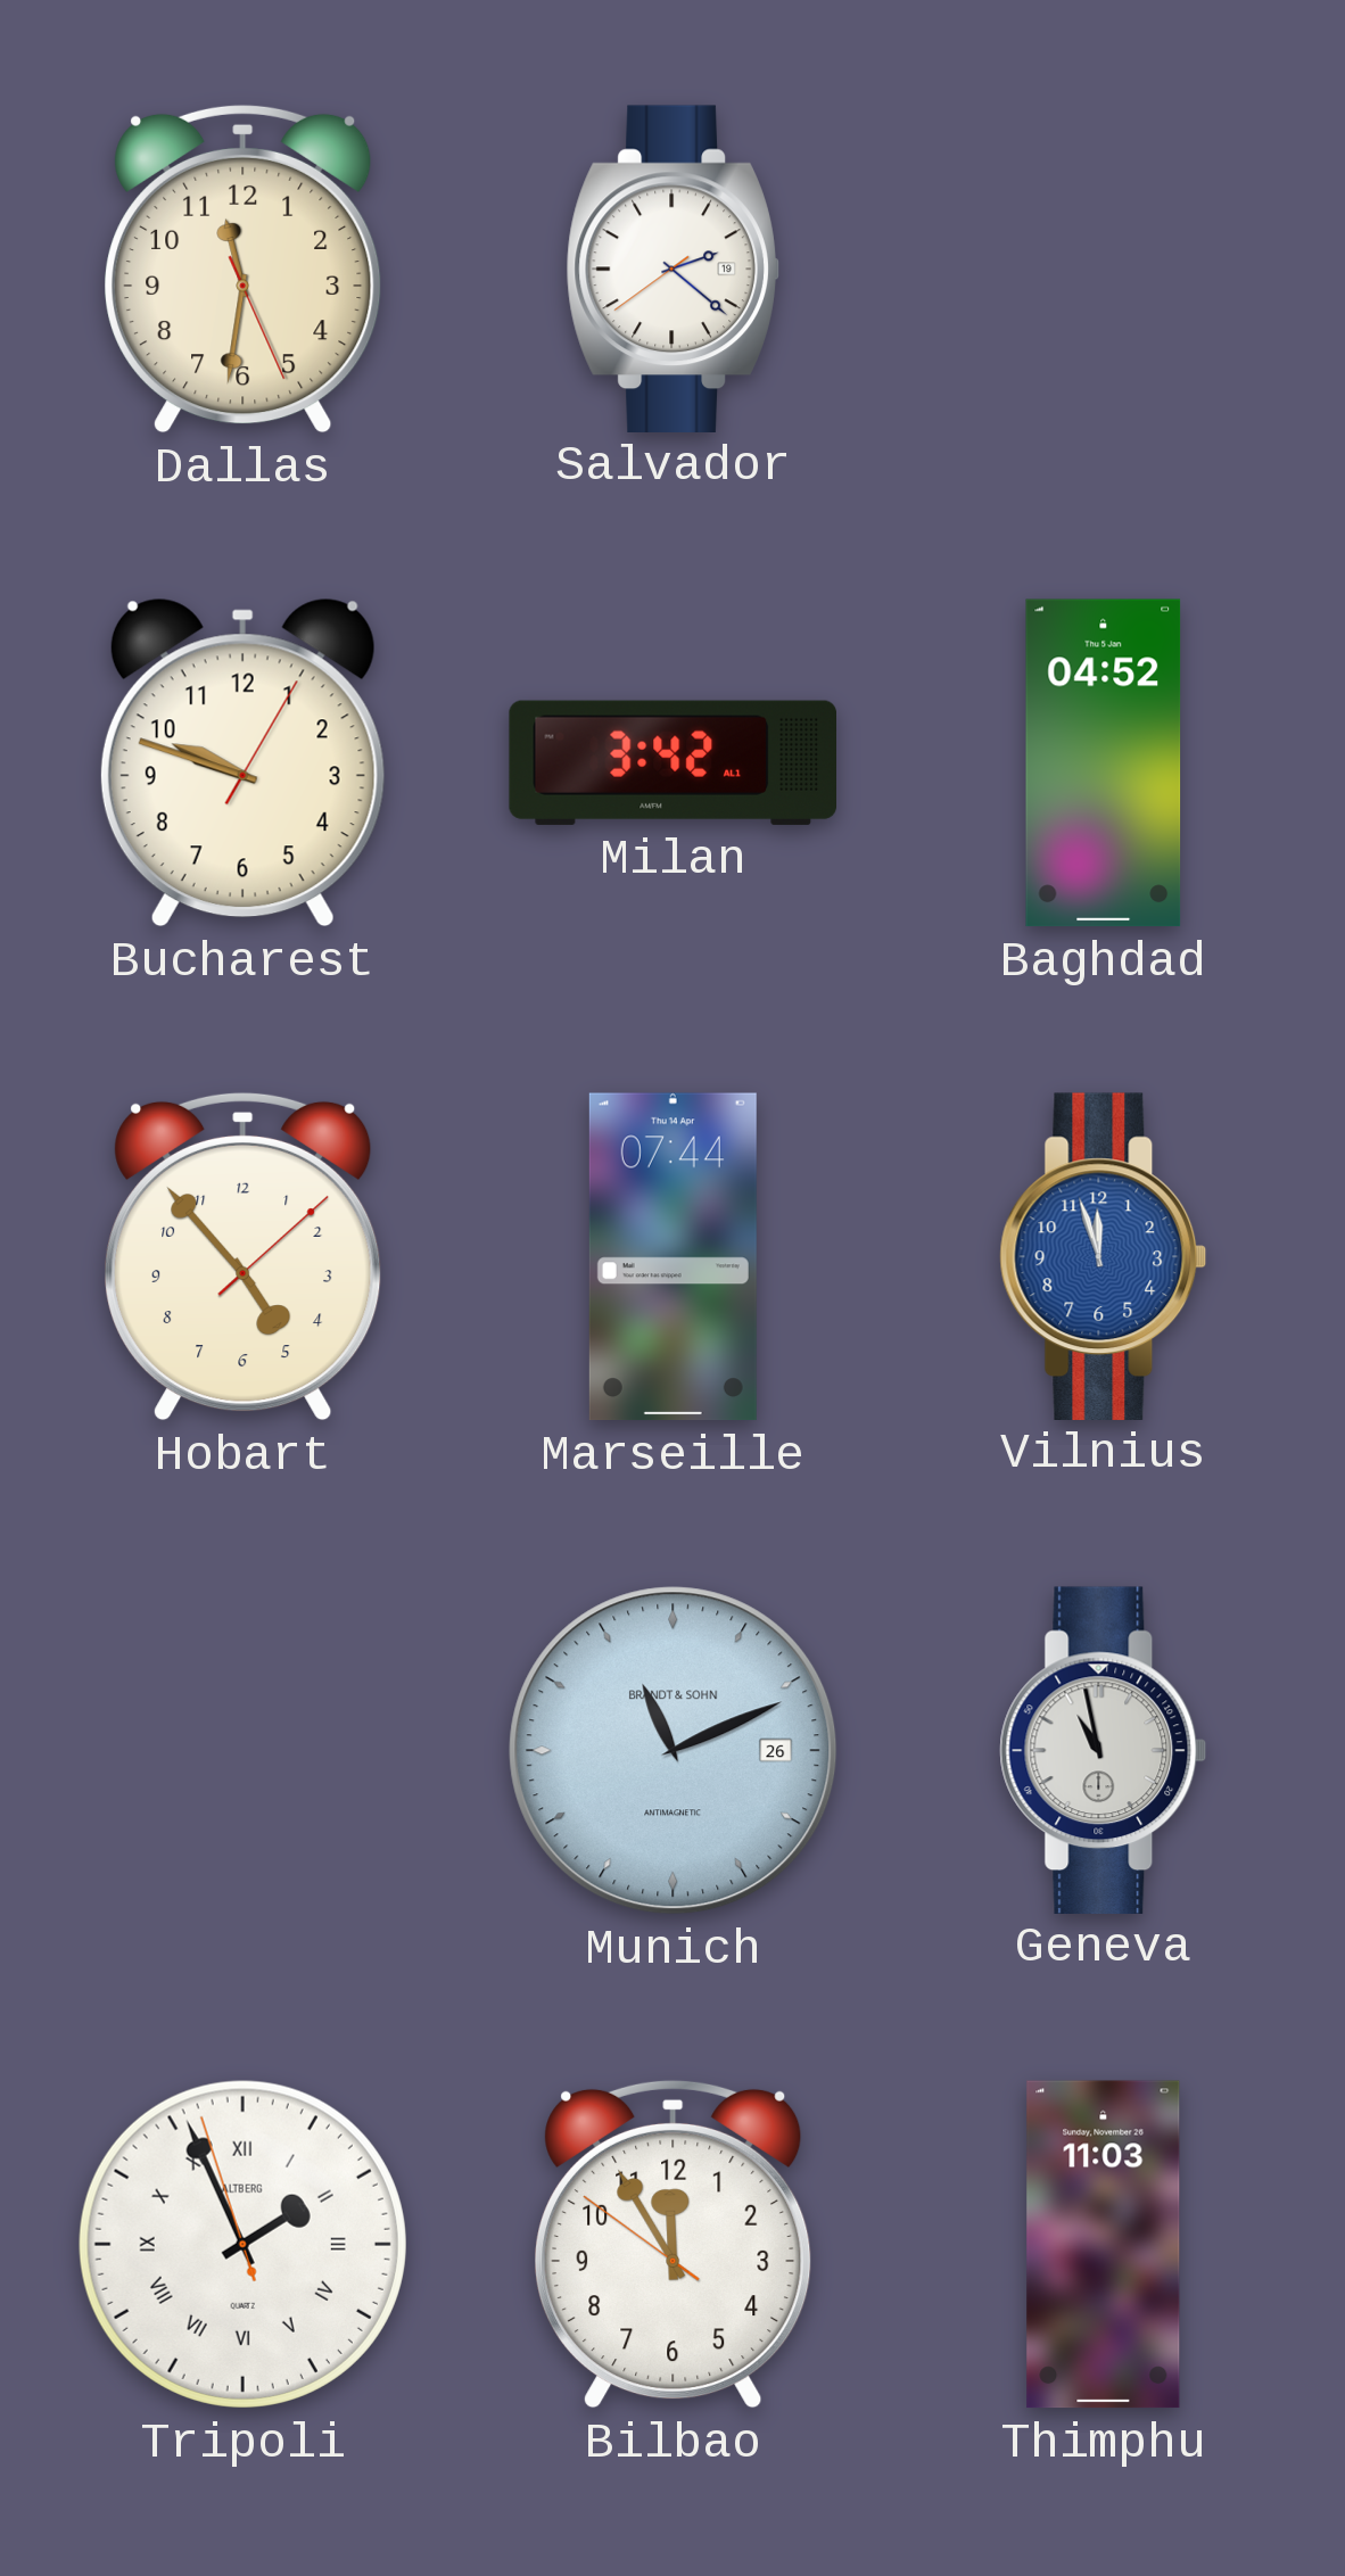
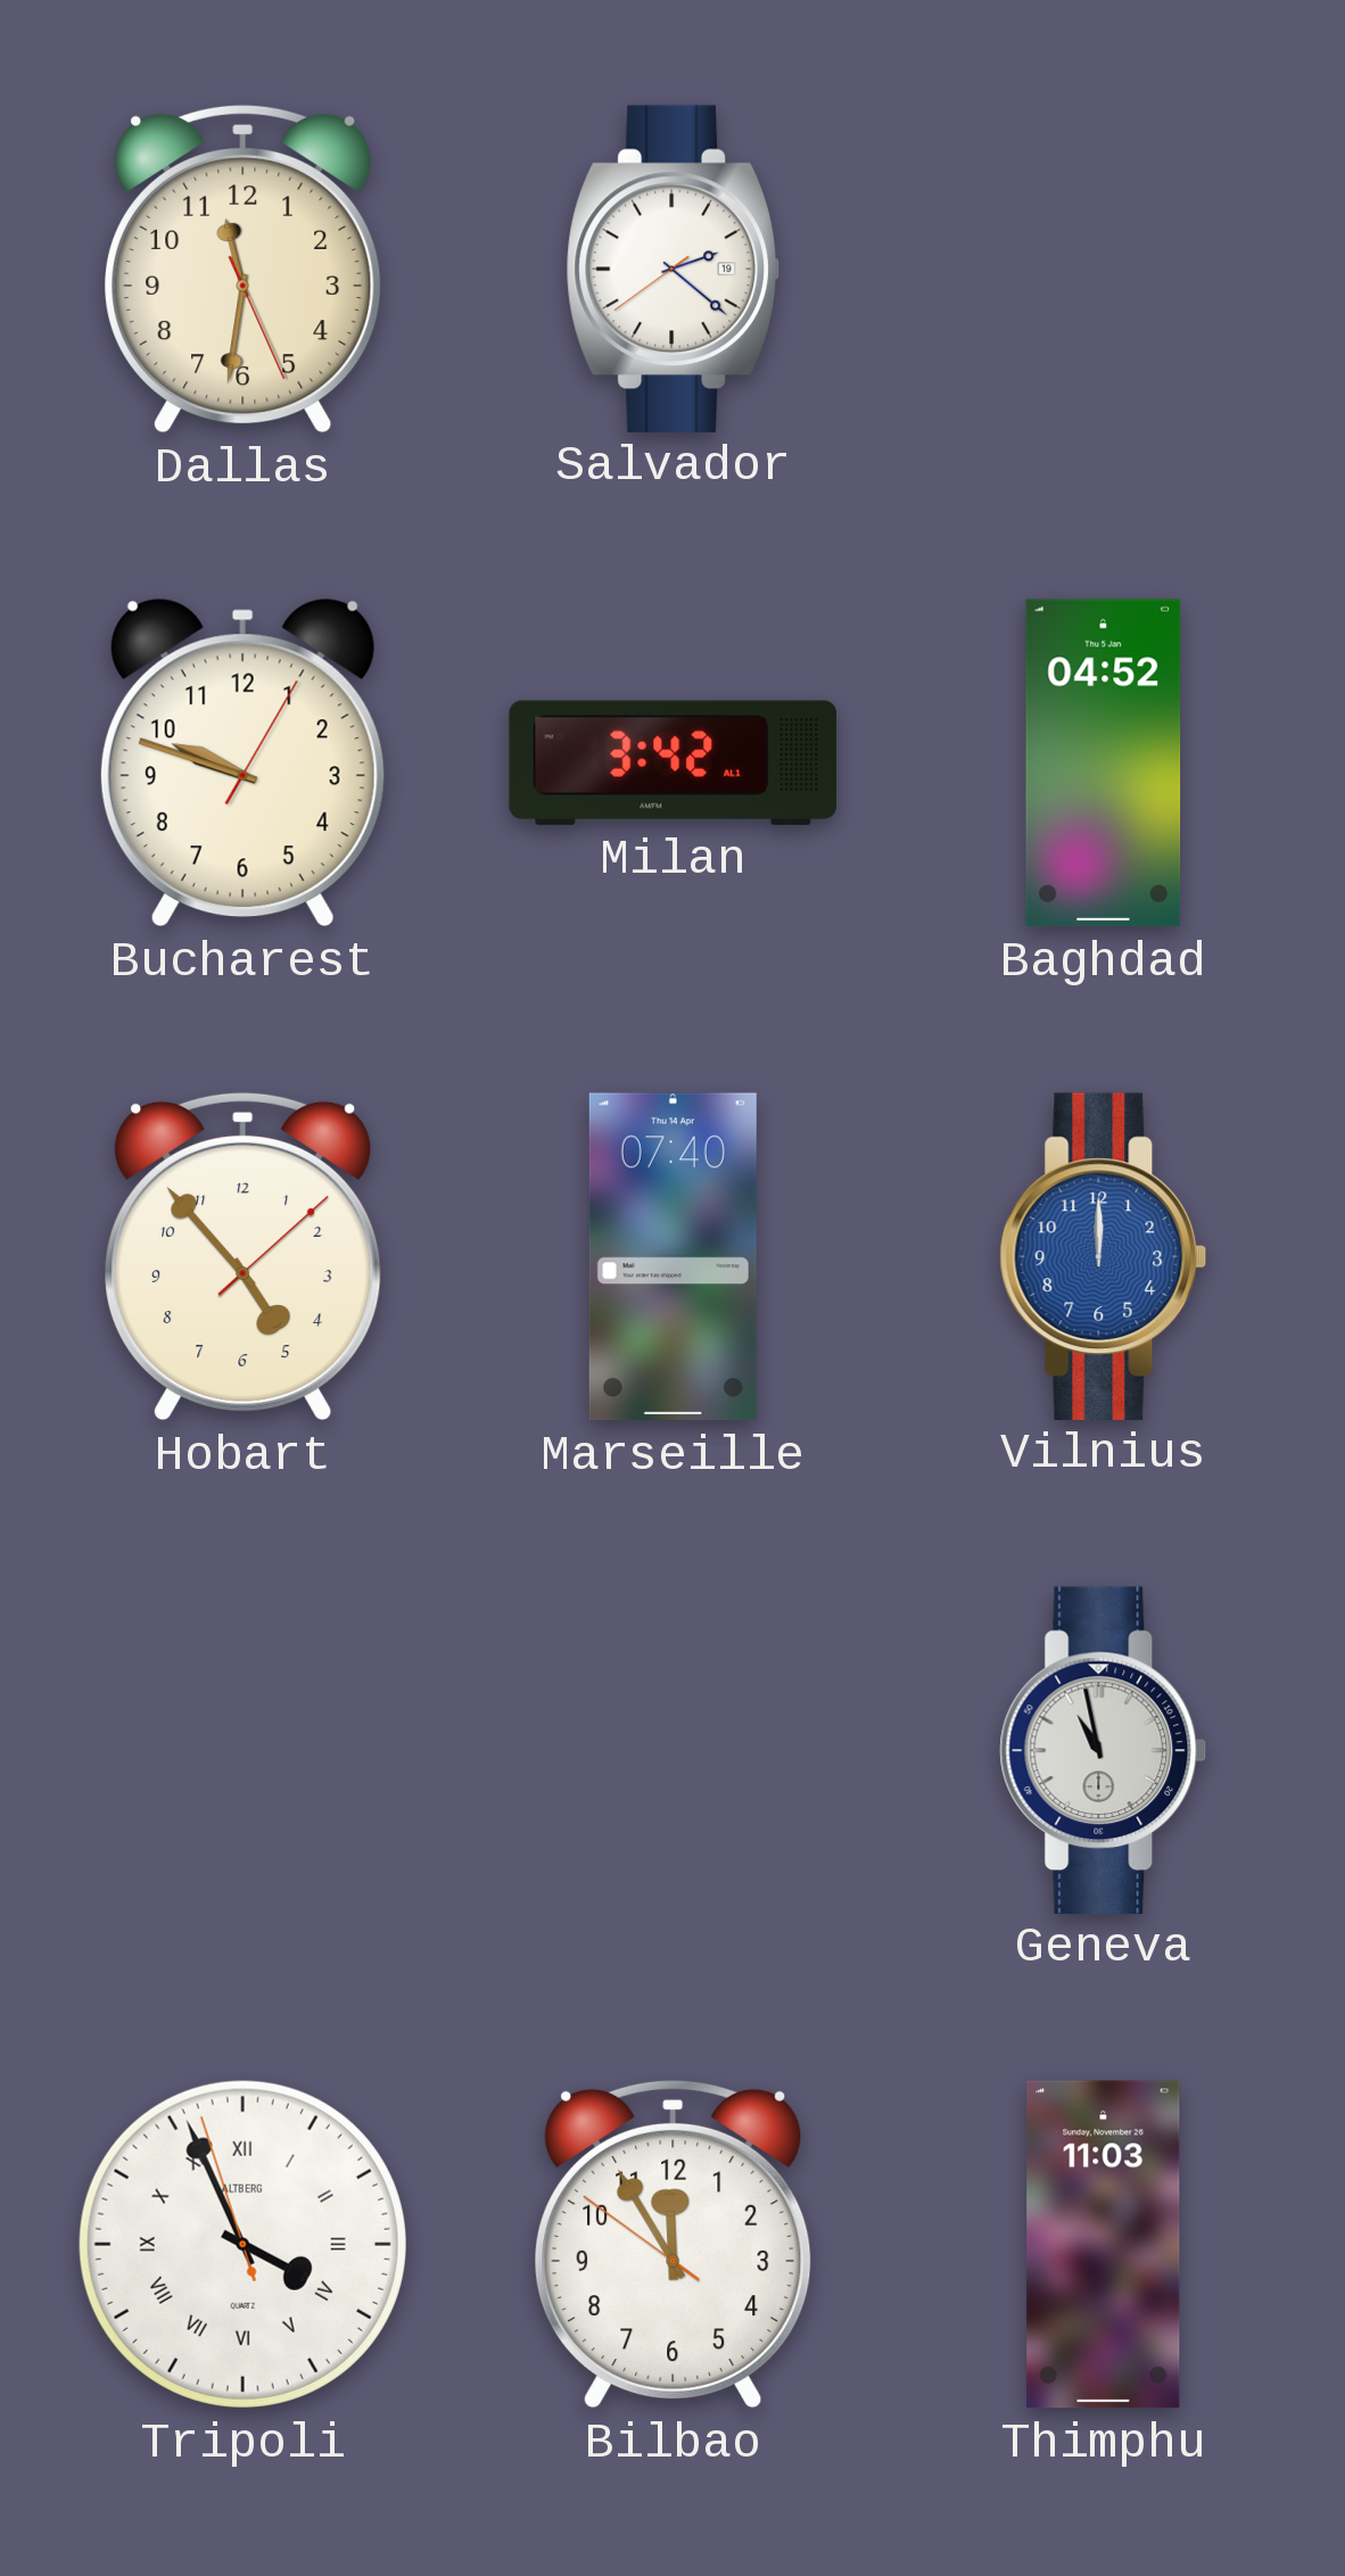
Marseille: 07:44 -> 07:40
Vilnius: 11:57 -> 12:00
Munich: 11:11 -> none
Tripoli: 1:55 -> 3:55
